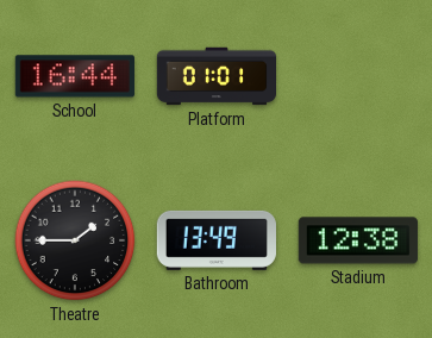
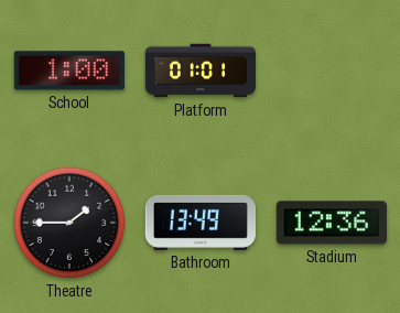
School: 16:44 -> 1:00
Stadium: 12:38 -> 12:36
